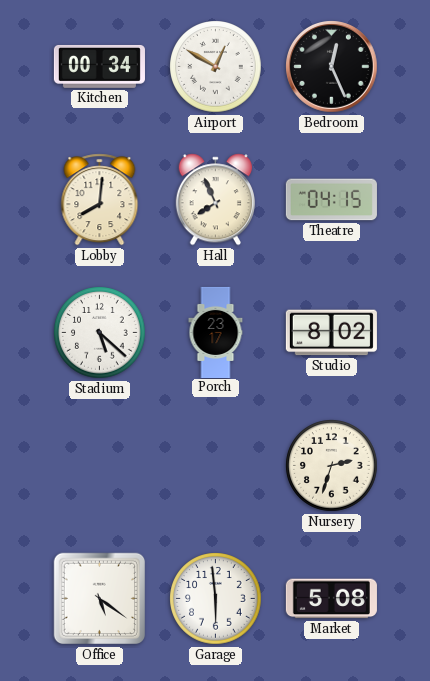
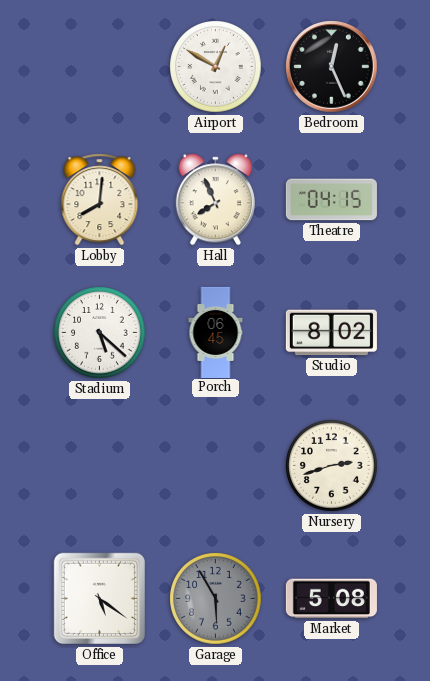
Kitchen: 00:34 -> none
Porch: 23:17 -> 06:45
Nursery: 2:33 -> 2:42
Garage: 5:59 -> 5:55
Garage dial: white -> grey
